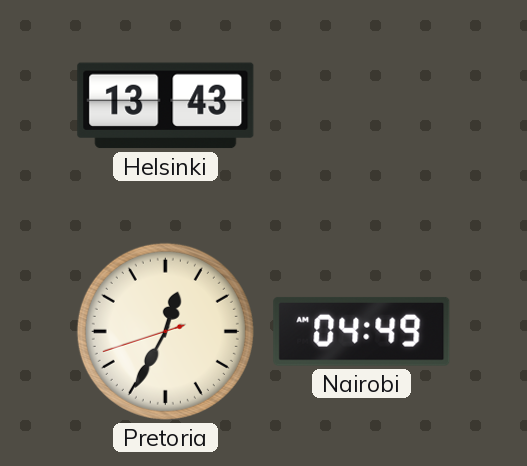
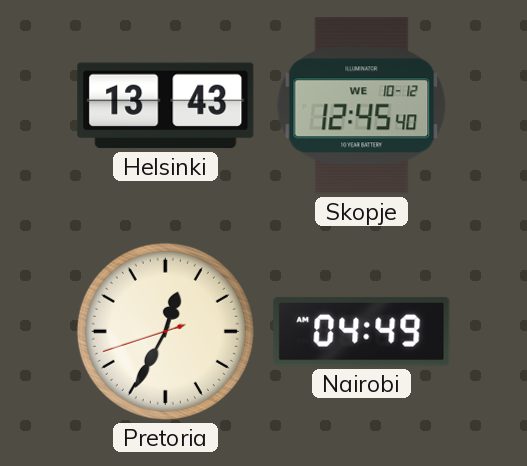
Skopje: none -> 12:45
